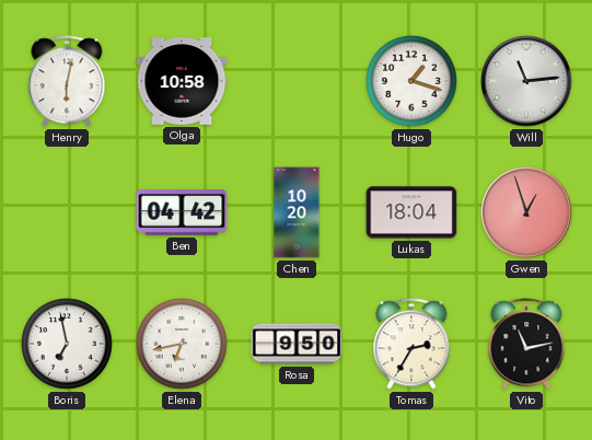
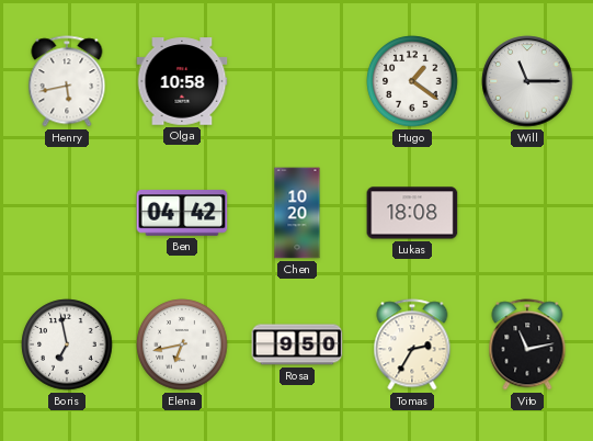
Henry: 6:02 -> 5:43
Hugo: 1:18 -> 1:21
Will: 11:14 -> 11:15
Lukas: 18:04 -> 18:08
Gwen: 12:57 -> none
